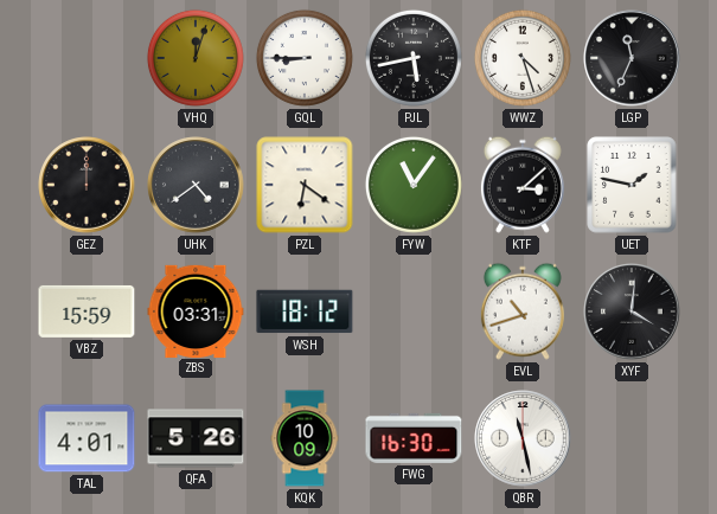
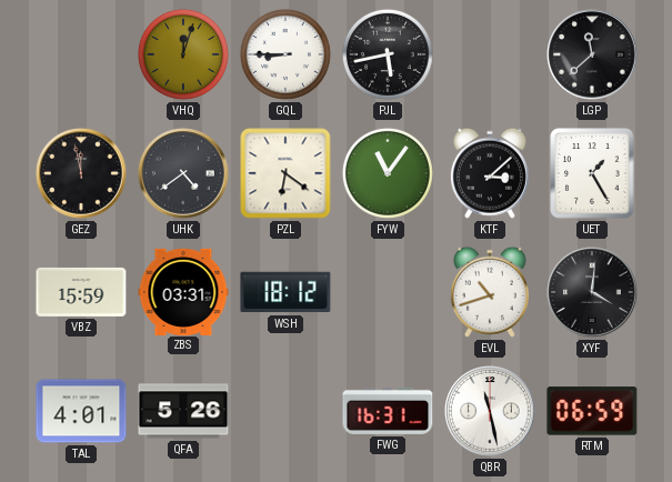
WWZ: 4:27 -> none
LGP: 11:34 -> 11:38
GEZ: 12:00 -> 11:58
UET: 1:47 -> 1:25
KQK: 10:09 -> none
FWG: 16:30 -> 16:31
RTM: none -> 06:59
